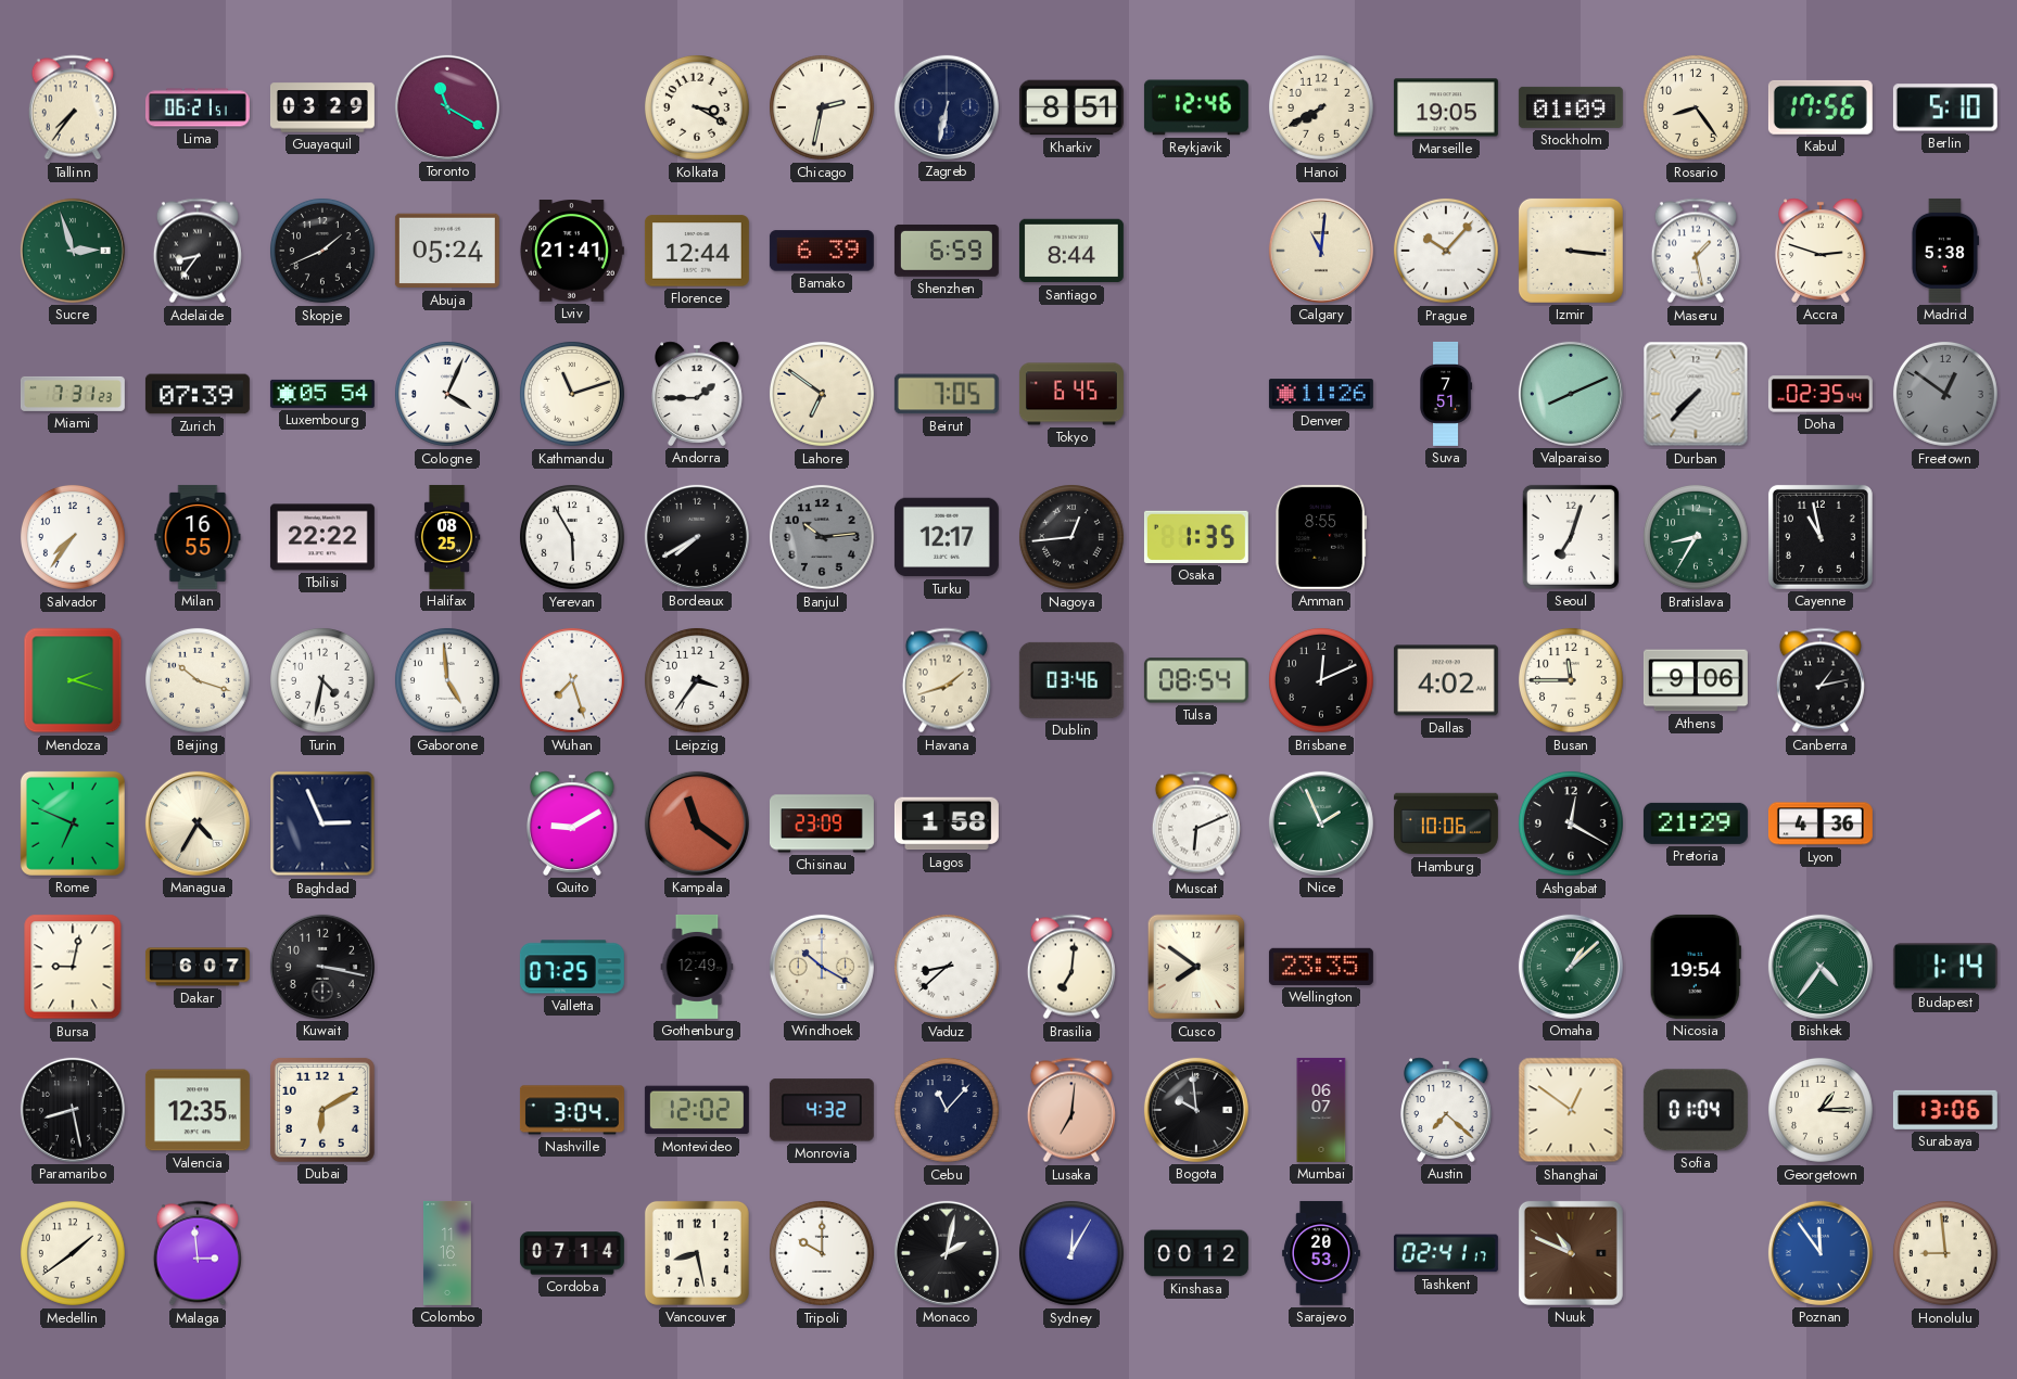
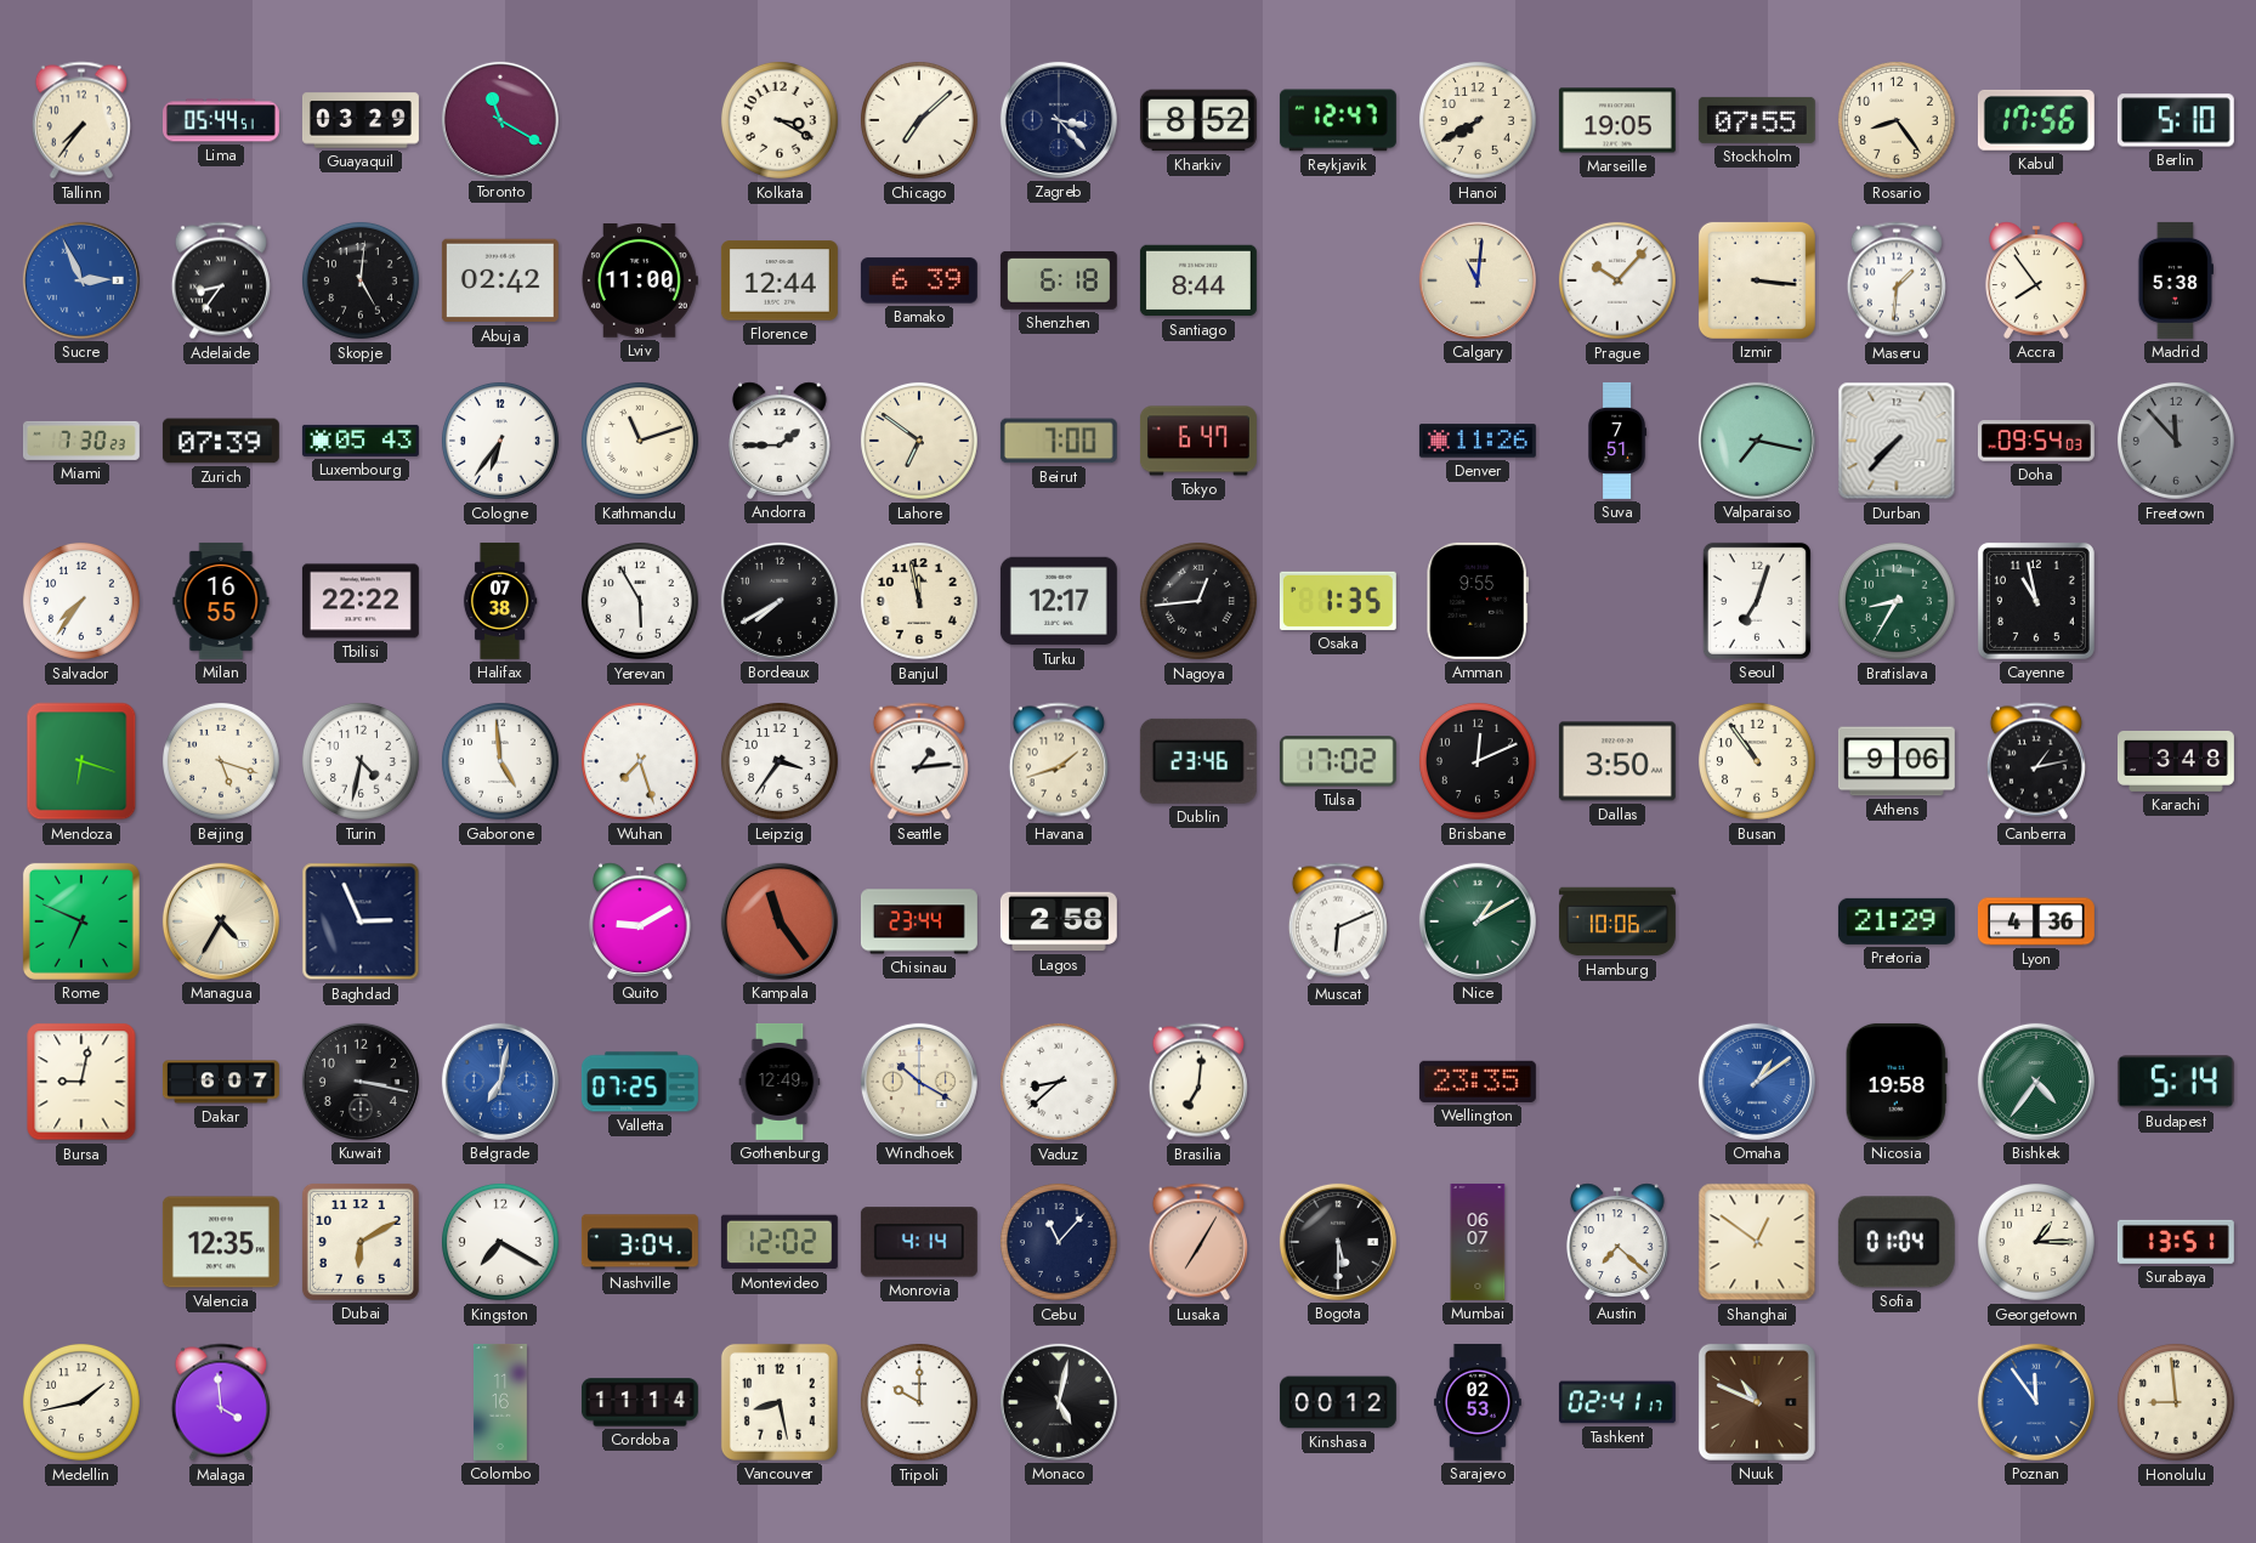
Lima: 06:21 -> 05:44
Chicago: 2:32 -> 7:08
Zagreb: 6:32 -> 3:23
Kharkiv: 8:51 -> 8:52
Reykjavik: 12:46 -> 12:47
Stockholm: 01:09 -> 07:55
Sucre: 2:57 -> 2:56
Sucre dial: green -> blue
Skopje: 1:41 -> 5:01
Abuja: 05:24 -> 02:42
Lviv: 21:41 -> 11:00
Shenzhen: 6:59 -> 6:18
Maseru: 1:28 -> 1:31
Accra: 2:48 -> 7:54
Miami: 7:31 -> 7:30
Luxembourg: 05:54 -> 05:43
Cologne: 4:04 -> 6:36
Beirut: 7:05 -> 7:00
Tokyo: 6:45 -> 6:47
Valparaiso: 8:11 -> 7:17
Doha: 02:35 -> 09:54
Freetown: 12:51 -> 11:53
Halifax: 08:25 -> 07:38
Banjul: 10:14 -> 11:58
Banjul dial: grey -> cream
Amman: 8:55 -> 9:55
Mendoza: 2:18 -> 6:18
Beijing: 10:18 -> 5:18
Seattle: none -> 1:14
Dublin: 03:46 -> 23:46
Tulsa: 08:54 -> 17:02
Dallas: 4:02 -> 3:50
Busan: 11:45 -> 10:54
Karachi: none -> 3:48
Kampala: 11:21 -> 11:24
Chisinau: 23:09 -> 23:44
Lagos: 1:58 -> 2:58
Nice: 1:56 -> 1:10
Ashgabat: 12:20 -> none
Belgrade: none -> 7:02
Cusco: 7:51 -> none
Omaha: 1:08 -> 1:09
Omaha dial: green -> blue
Nicosia: 19:54 -> 19:58
Budapest: 1:14 -> 5:14
Paramaribo: 8:28 -> none
Kingston: none -> 7:20
Monrovia: 4:32 -> 4:14
Lusaka: 7:01 -> 7:05
Bogota: 9:59 -> 5:30
Surabaya: 13:06 -> 13:51
Medellin: 1:39 -> 1:43
Malaga: 2:59 -> 3:59
Cordoba: 07:14 -> 11:14
Monaco: 2:02 -> 5:02
Sydney: 12:05 -> none
Sarajevo: 20:53 -> 02:53
